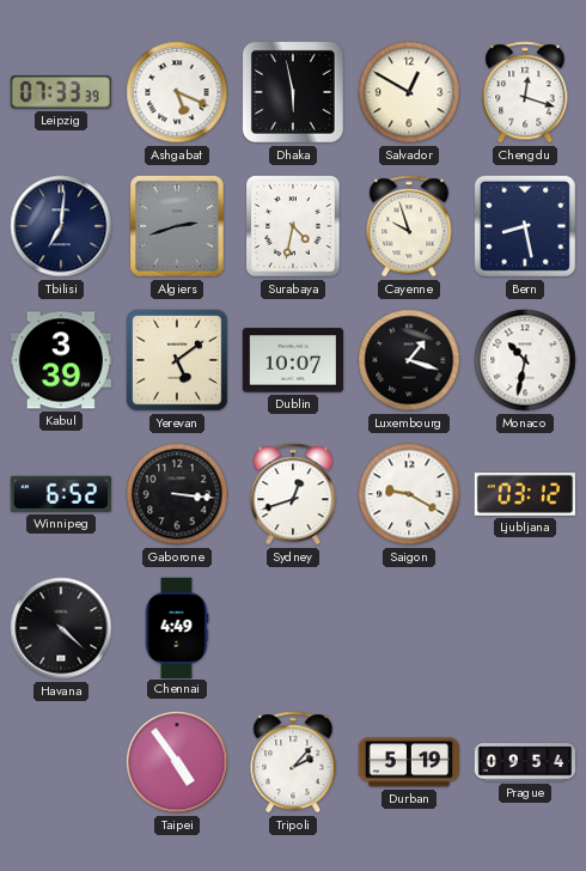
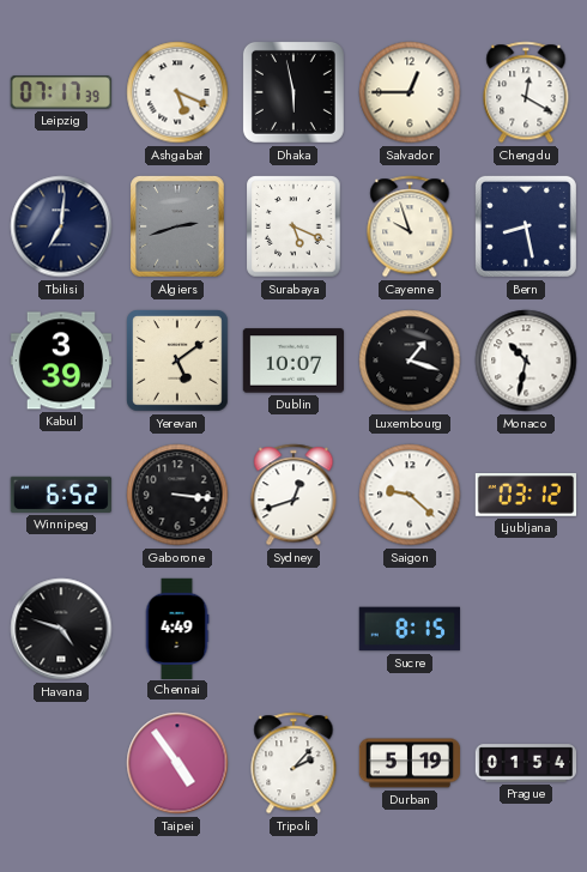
Leipzig: 07:33 -> 07:17
Salvador: 12:50 -> 12:45
Chengdu: 12:18 -> 12:20
Surabaya: 4:32 -> 5:19
Saigon: 9:20 -> 9:22
Havana: 4:22 -> 4:48
Sucre: none -> 8:15
Prague: 09:54 -> 01:54
